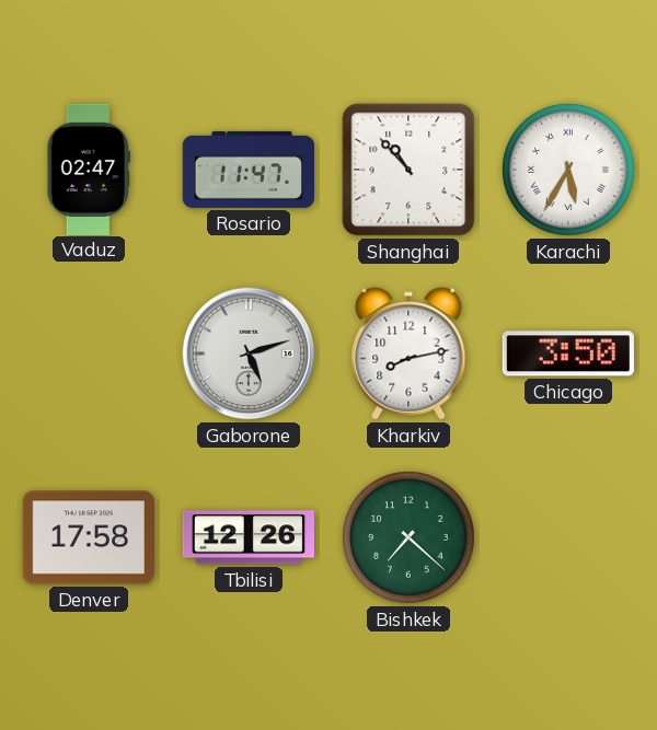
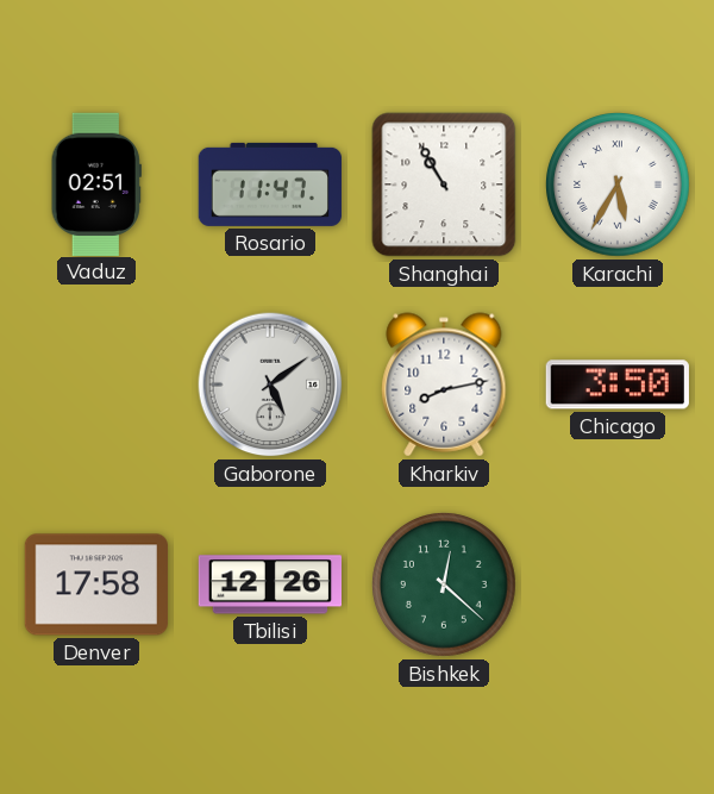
Vaduz: 02:47 -> 02:51
Shanghai: 10:53 -> 10:55
Gaborone: 5:12 -> 5:09
Bishkek: 7:22 -> 12:22
